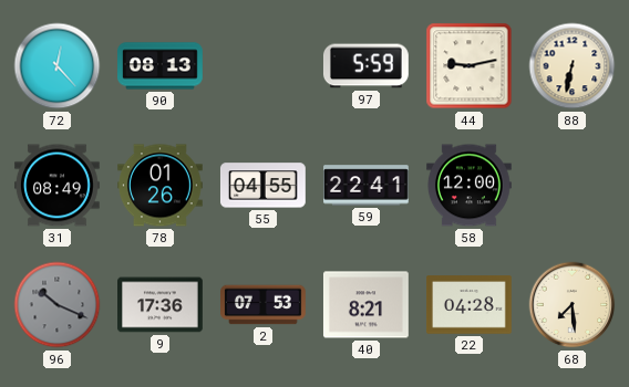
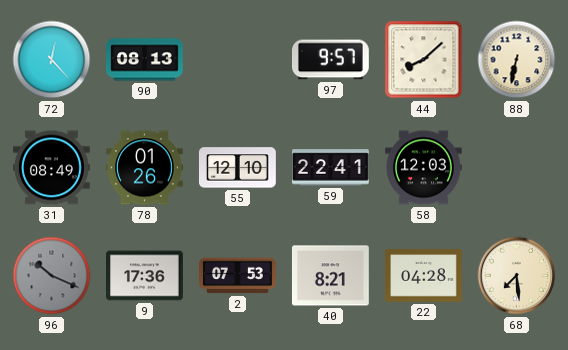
97: 5:59 -> 9:57
44: 9:13 -> 8:08
55: 04:55 -> 12:10
58: 12:00 -> 12:03
